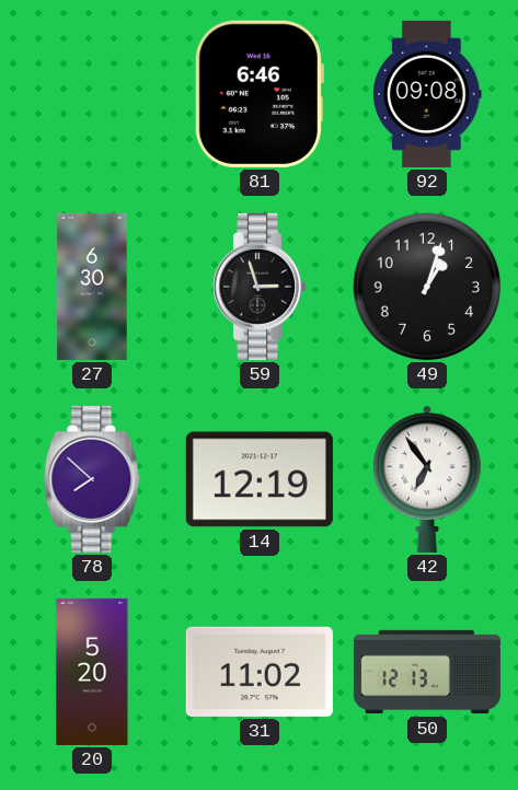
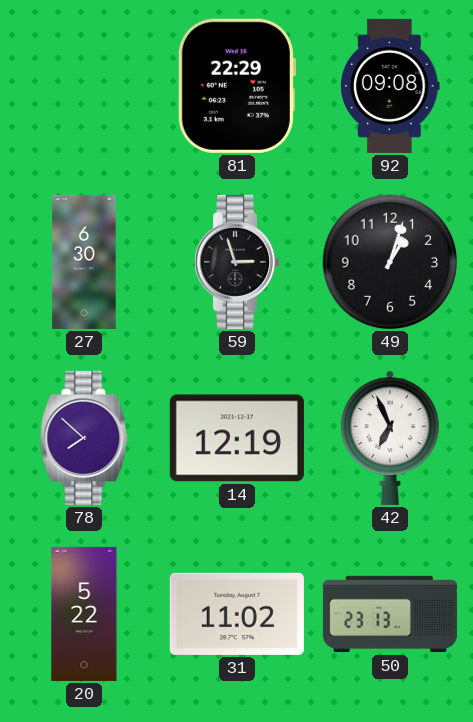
81: 6:46 -> 22:29
42: 6:54 -> 6:56
20: 5:20 -> 5:22
50: 12:13 -> 23:13
